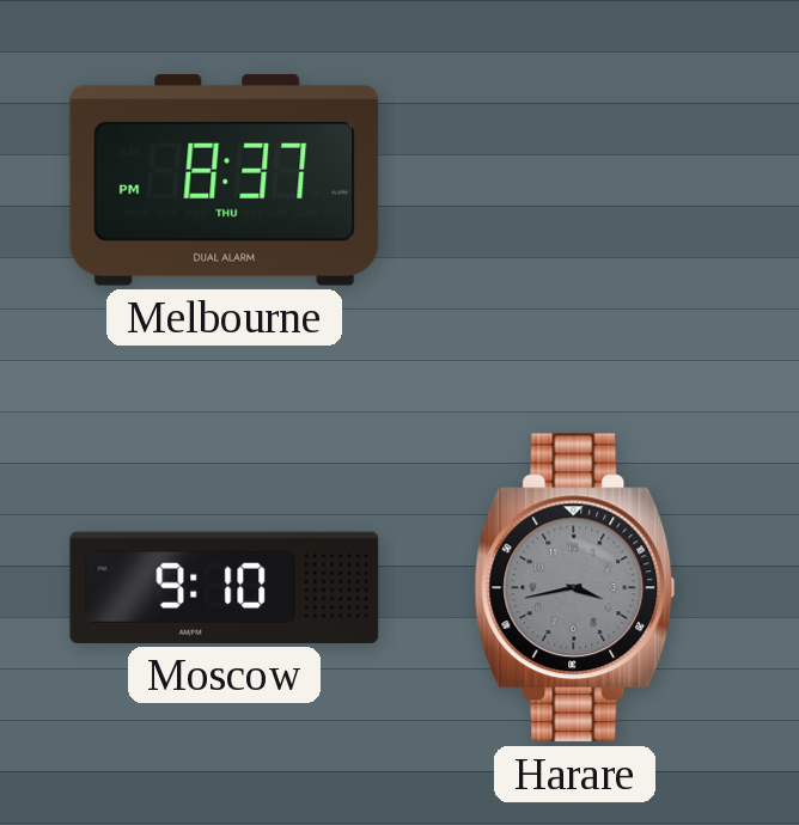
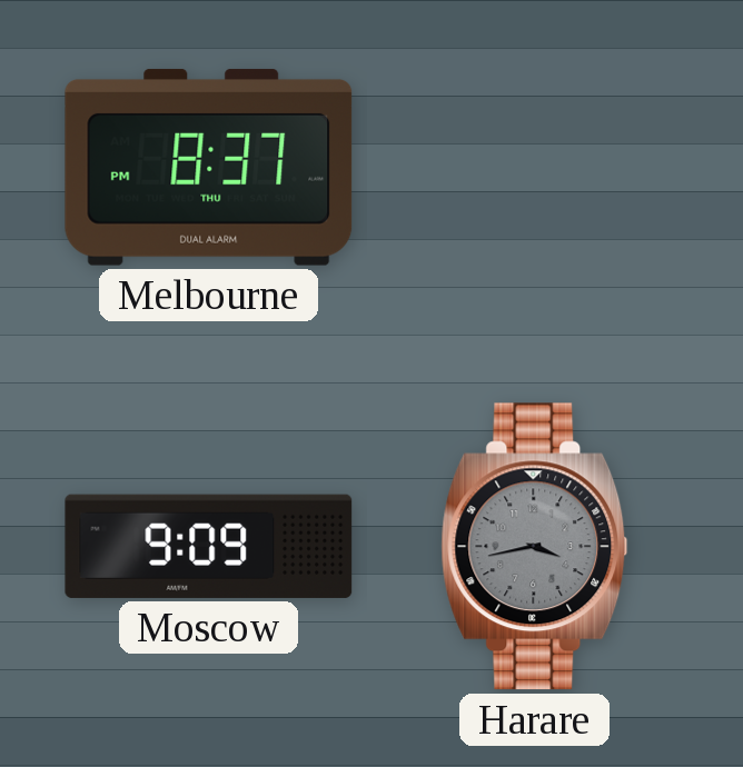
Moscow: 9:10 -> 9:09
